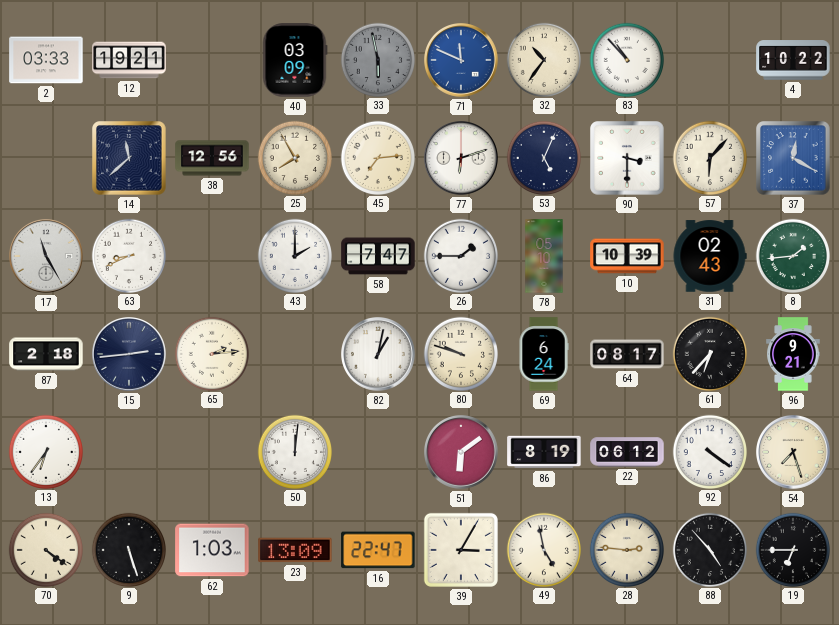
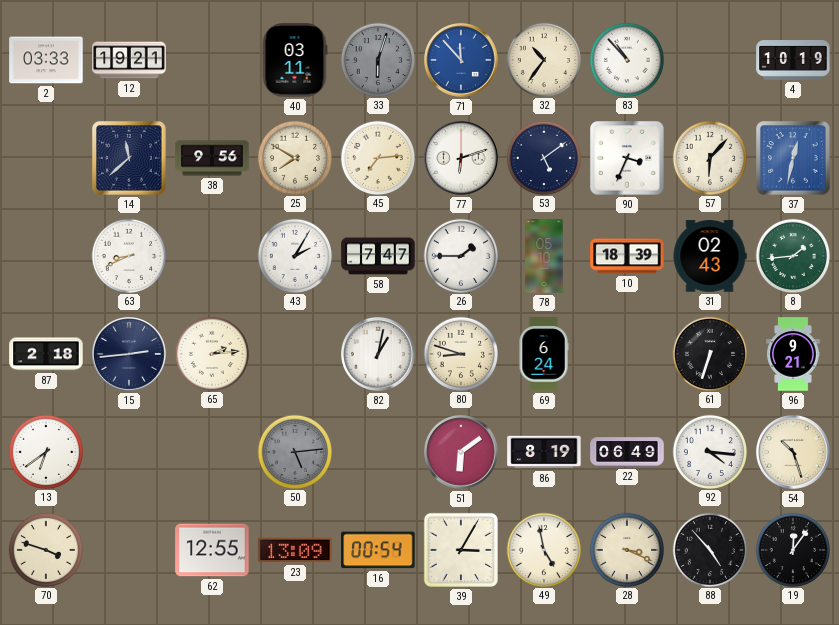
40: 03:09 -> 03:11
33: 5:58 -> 6:03
71: 11:49 -> 11:53
4: 10:22 -> 10:19
38: 12:56 -> 9:56
25: 7:55 -> 7:50
53: 5:04 -> 5:09
90: 3:30 -> 3:34
37: 12:20 -> 12:32
17: 11:25 -> none
43: 2:00 -> 2:05
10: 10:39 -> 18:39
80: 9:48 -> 8:48
64: 08:17 -> none
61: 6:37 -> 6:33
13: 6:36 -> 6:39
50: 12:01 -> 5:14
50 dial: white -> grey
22: 06:12 -> 06:49
92: 4:21 -> 4:16
54: 7:27 -> 10:27
70: 4:21 -> 3:48
9: 5:27 -> none
62: 1:03 -> 12:55
16: 22:47 -> 00:54
28: 2:46 -> 3:19
19: 6:45 -> 12:06
